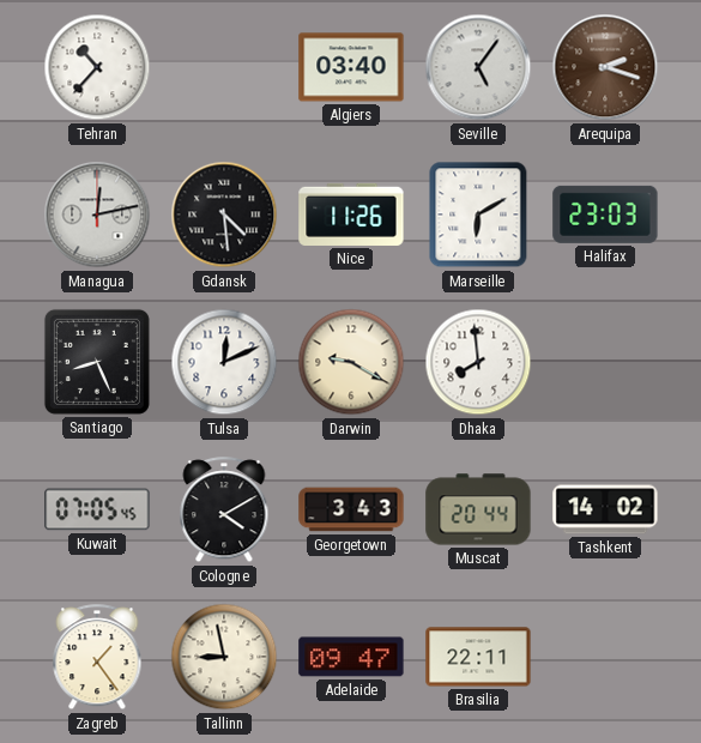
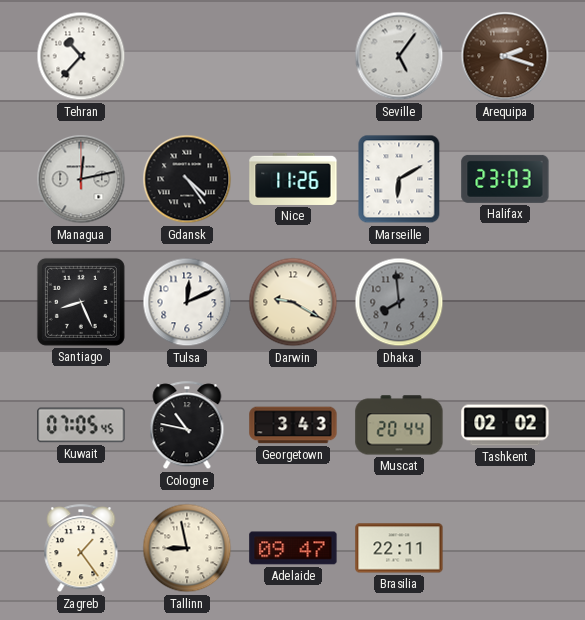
Algiers: 03:40 -> none
Gdansk: 4:29 -> 4:24
Dhaka dial: white -> grey
Cologne: 4:10 -> 10:47
Tashkent: 14:02 -> 02:02
